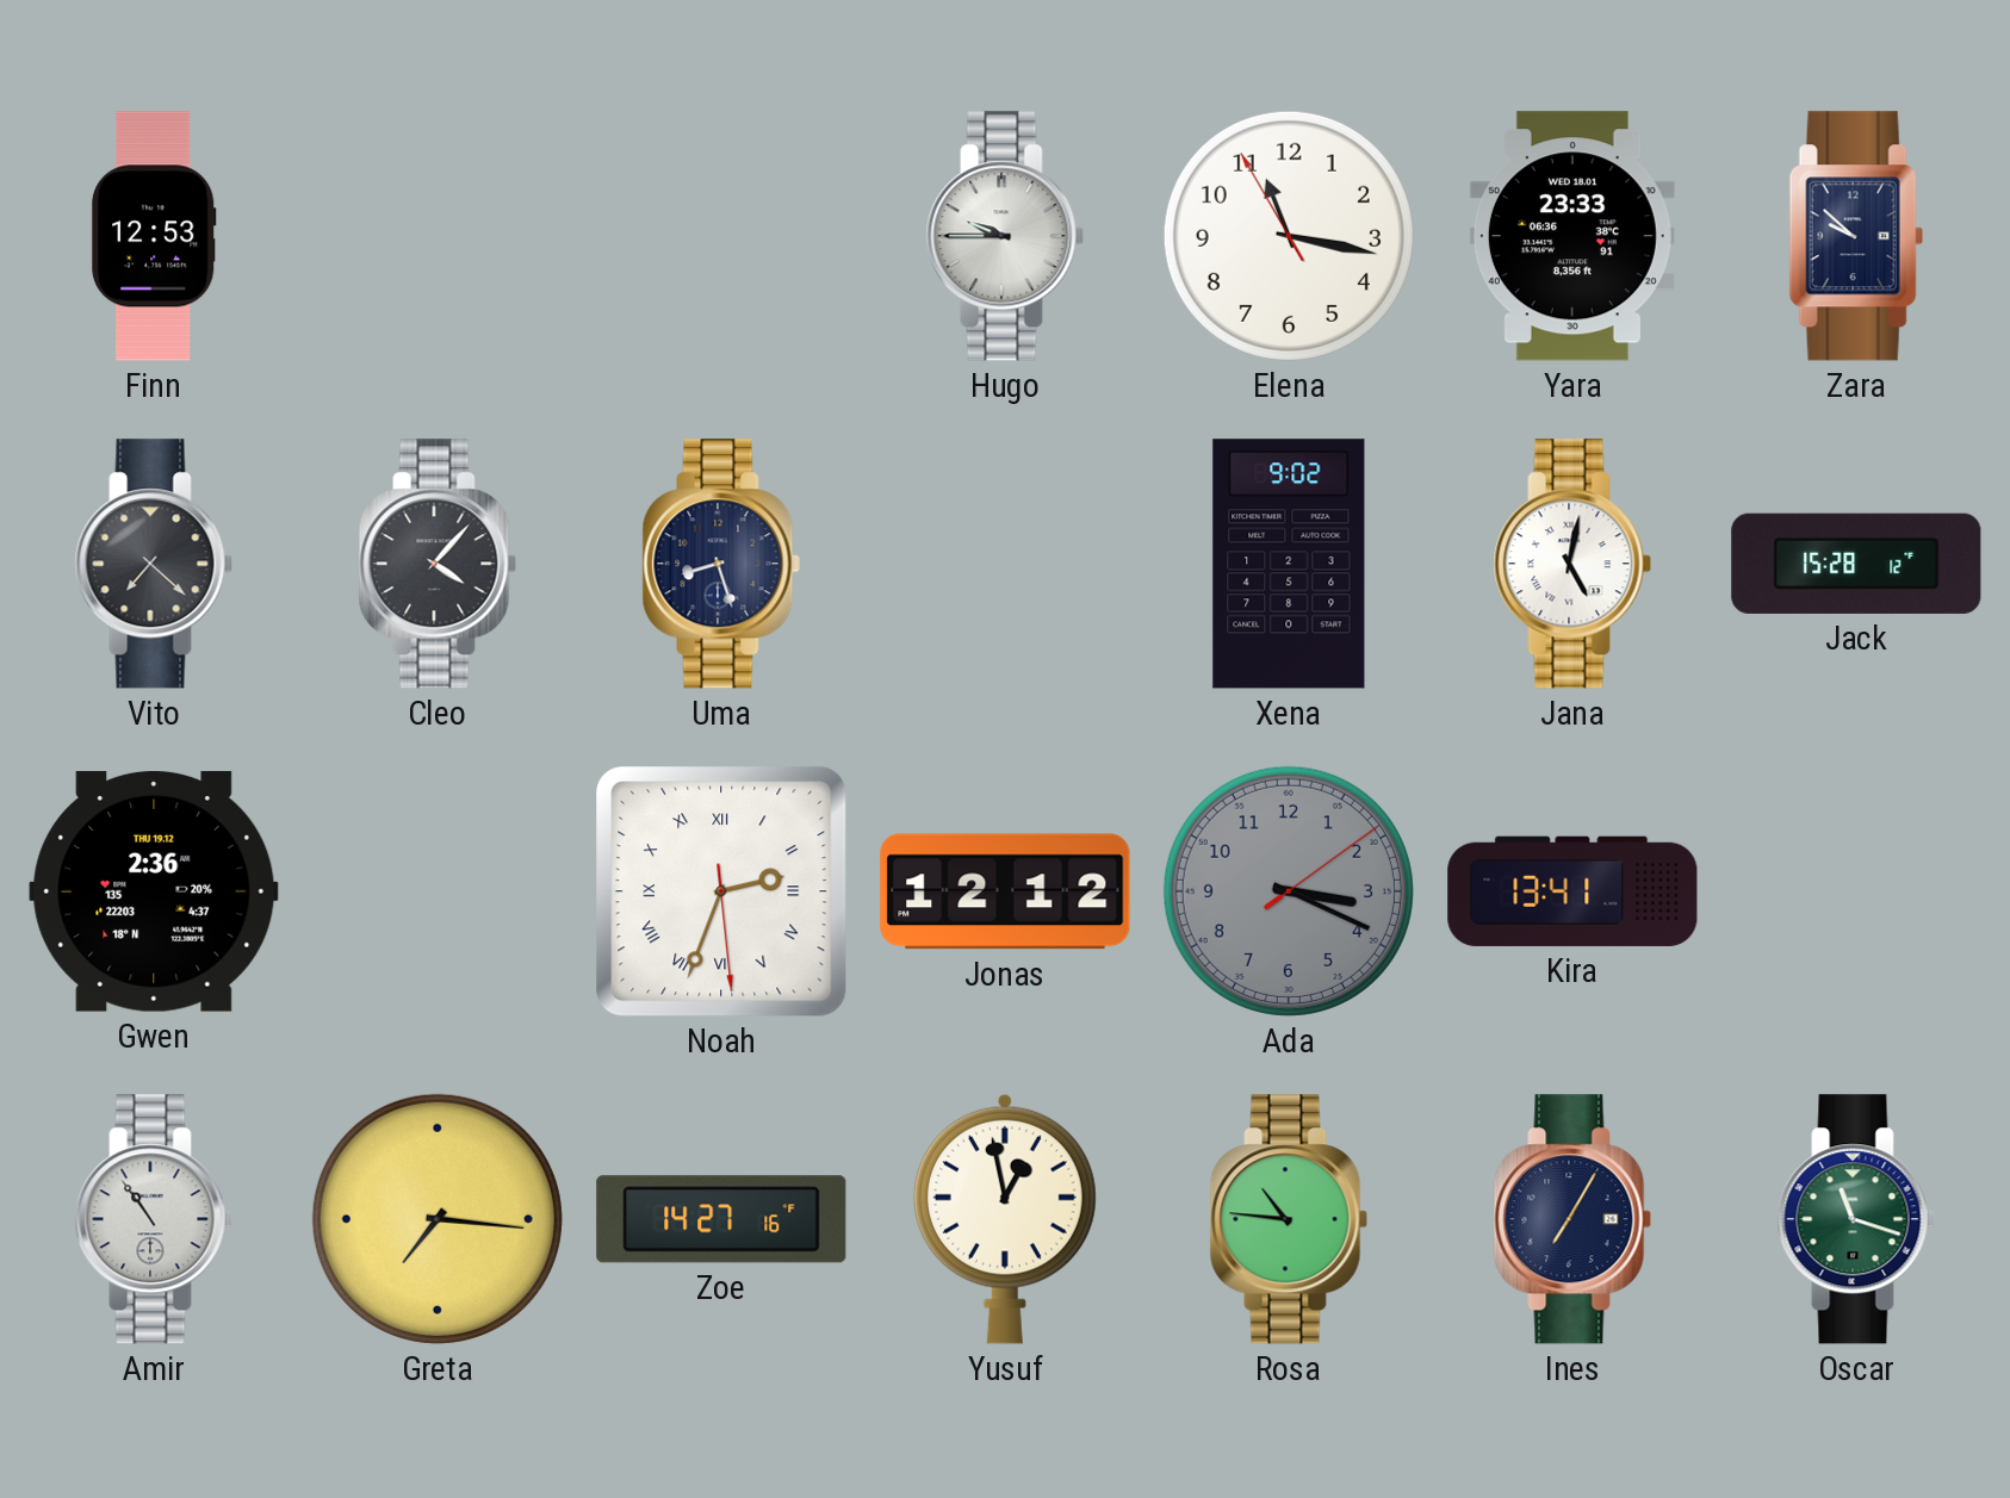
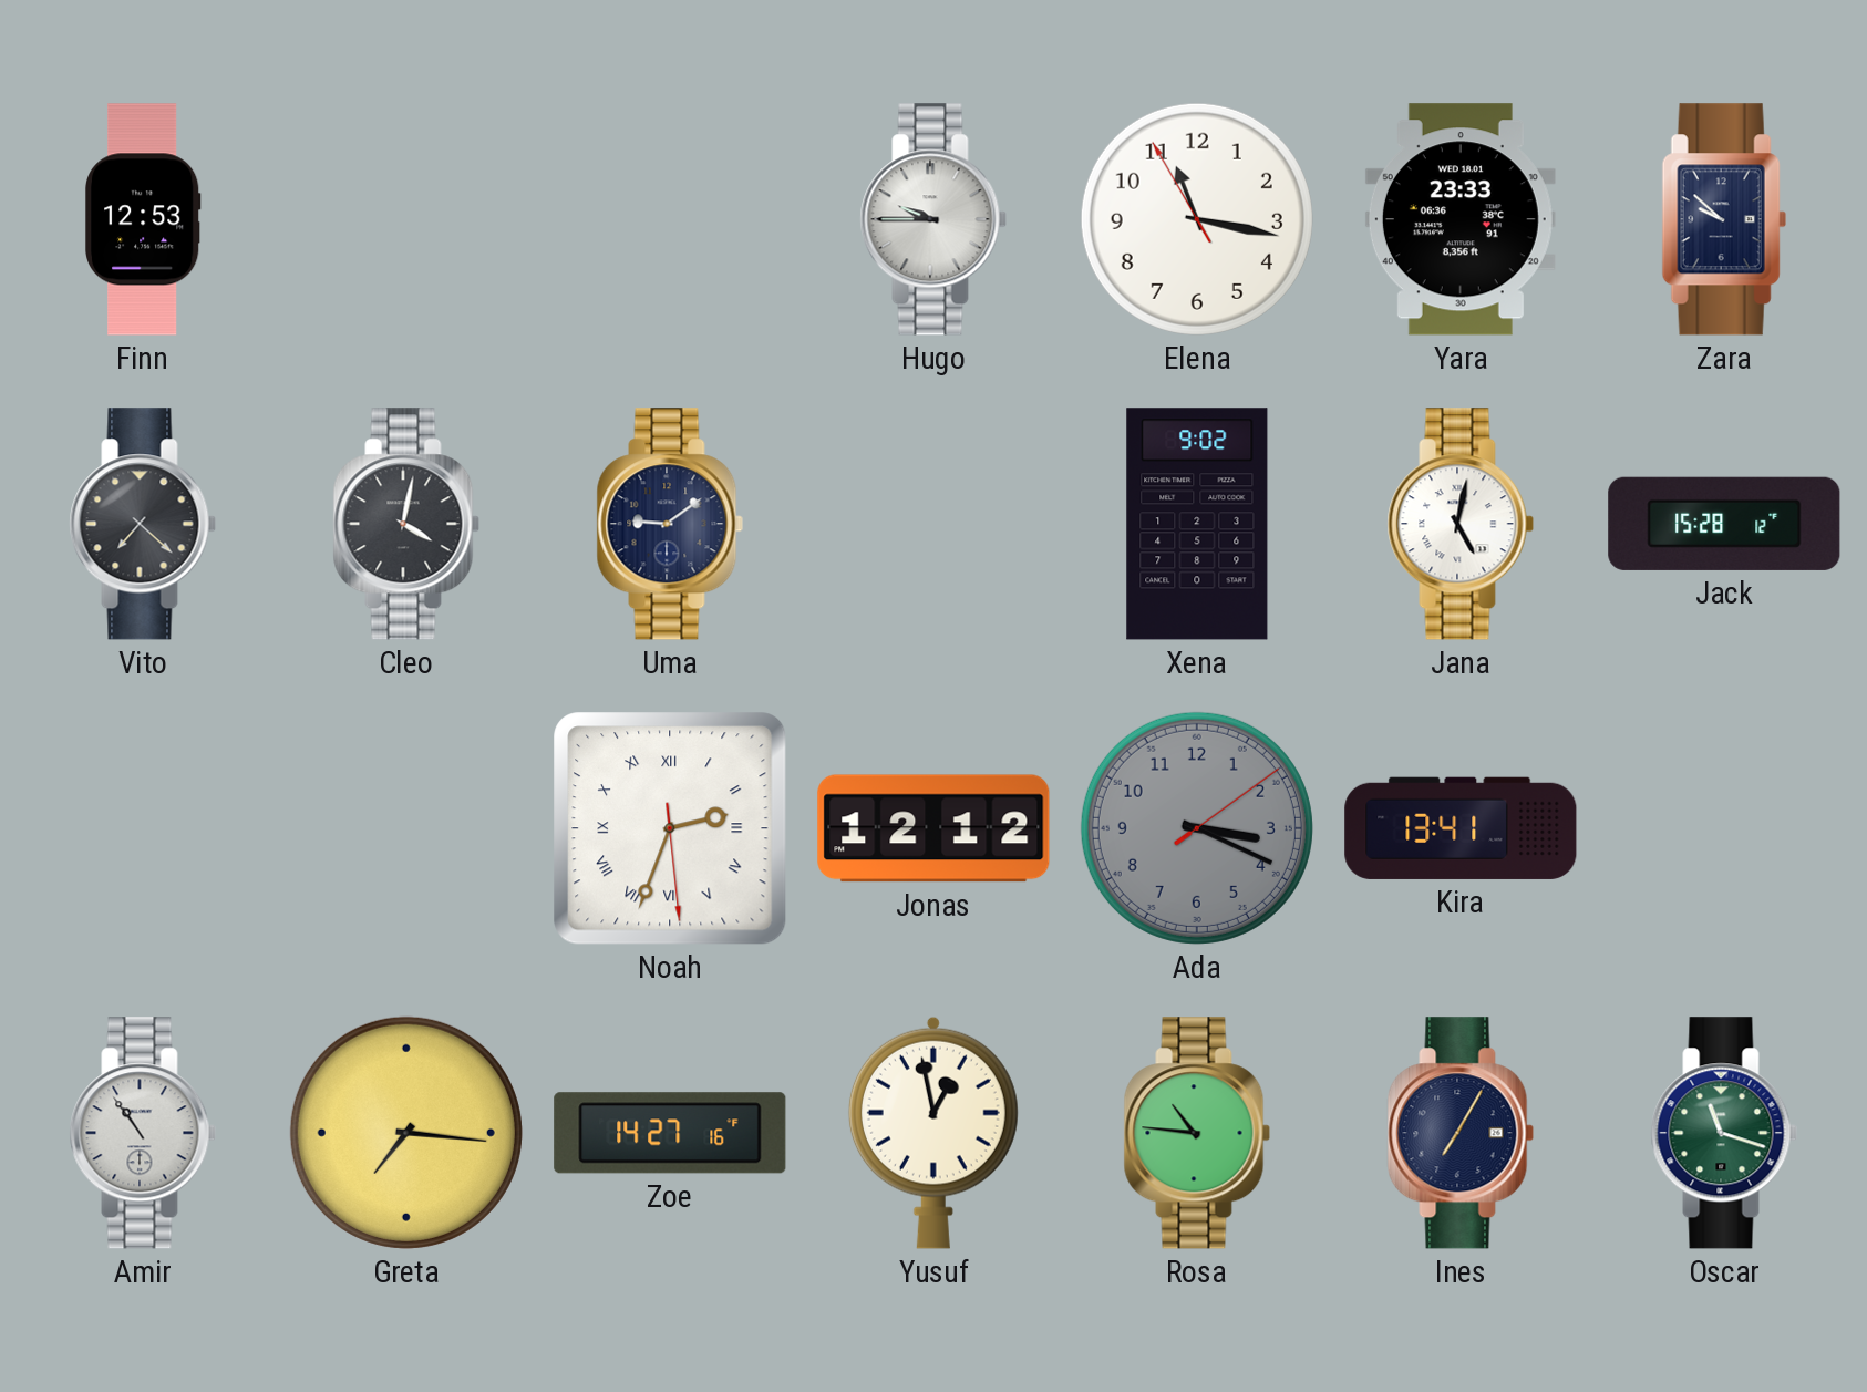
Cleo: 4:07 -> 4:02
Uma: 8:27 -> 9:09
Gwen: 2:36 -> none
